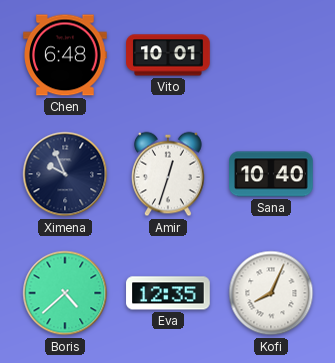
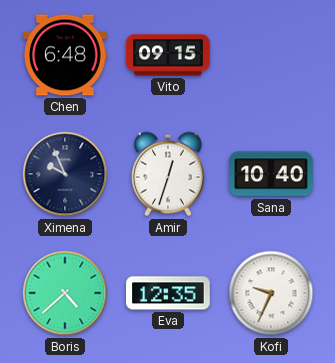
Vito: 10:01 -> 09:15
Kofi: 8:04 -> 9:34
